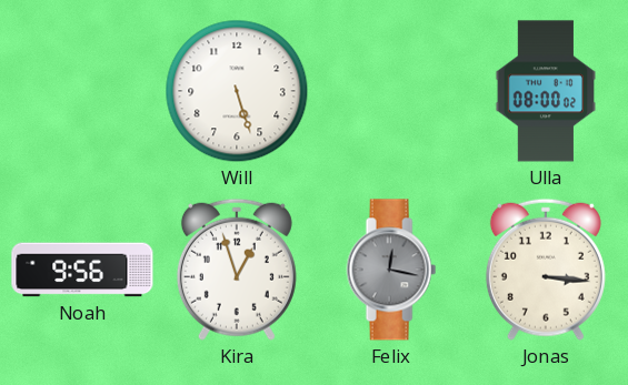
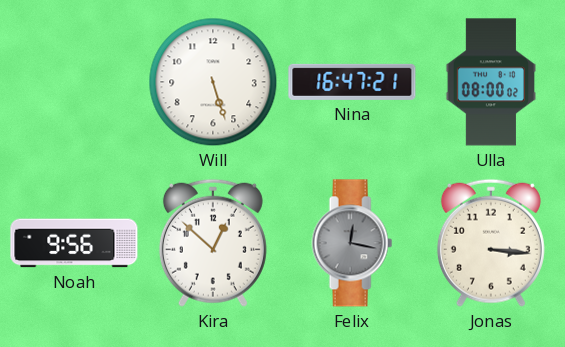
Nina: none -> 16:47
Kira: 12:57 -> 12:52
